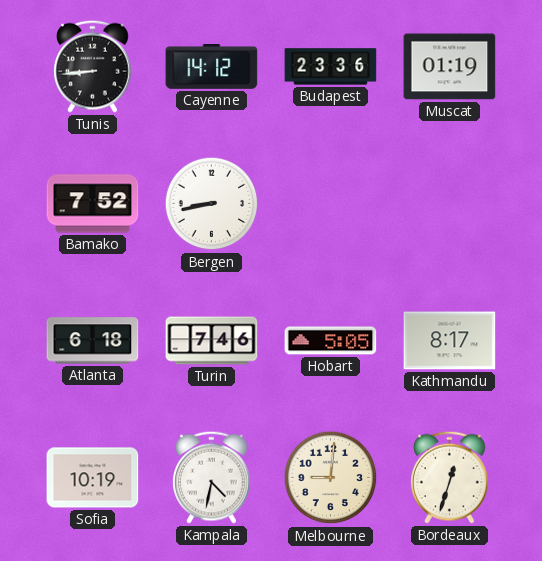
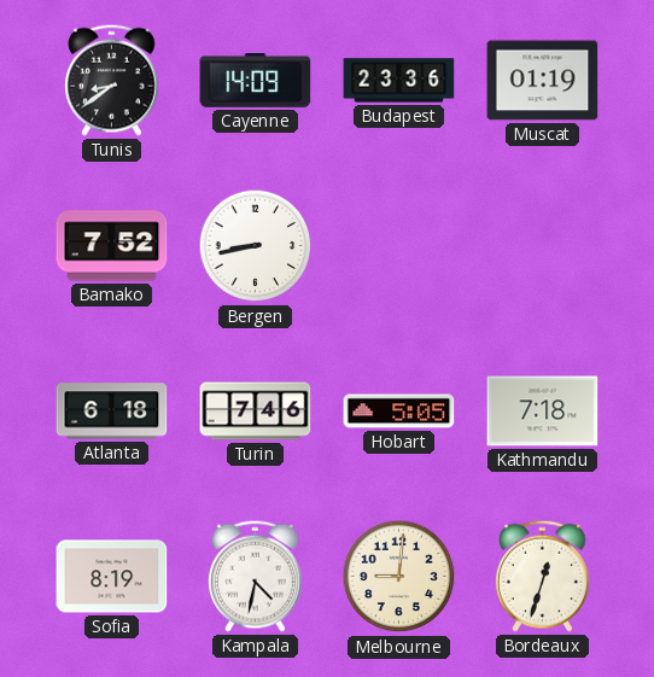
Tunis: 8:44 -> 8:39
Cayenne: 14:12 -> 14:09
Kathmandu: 8:17 -> 7:18
Sofia: 10:19 -> 8:19
